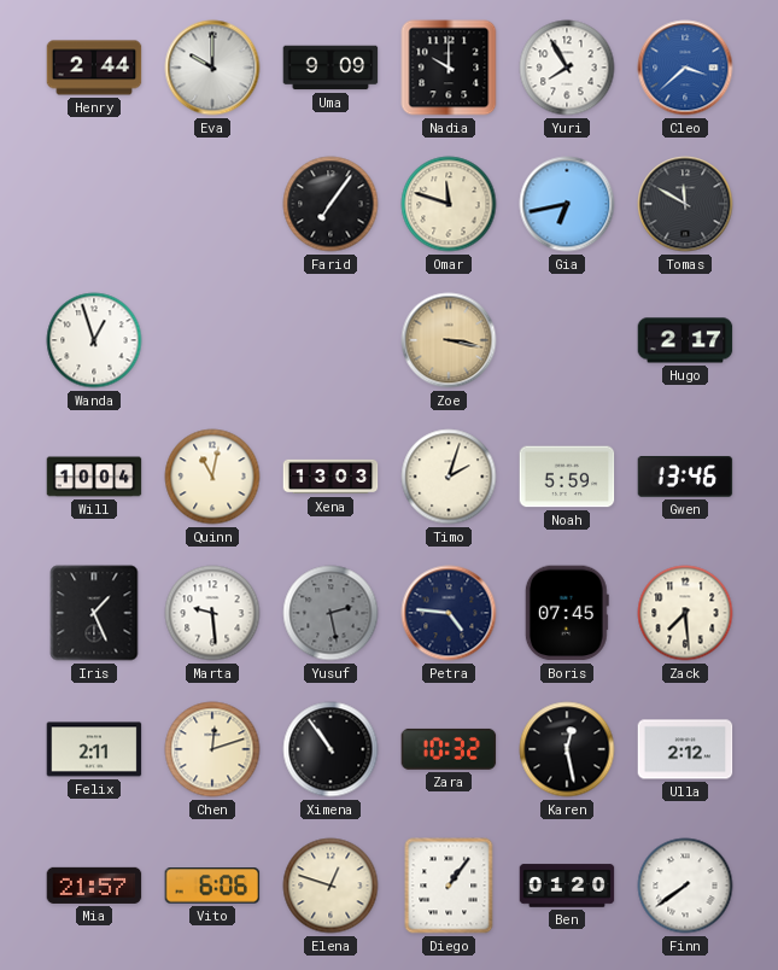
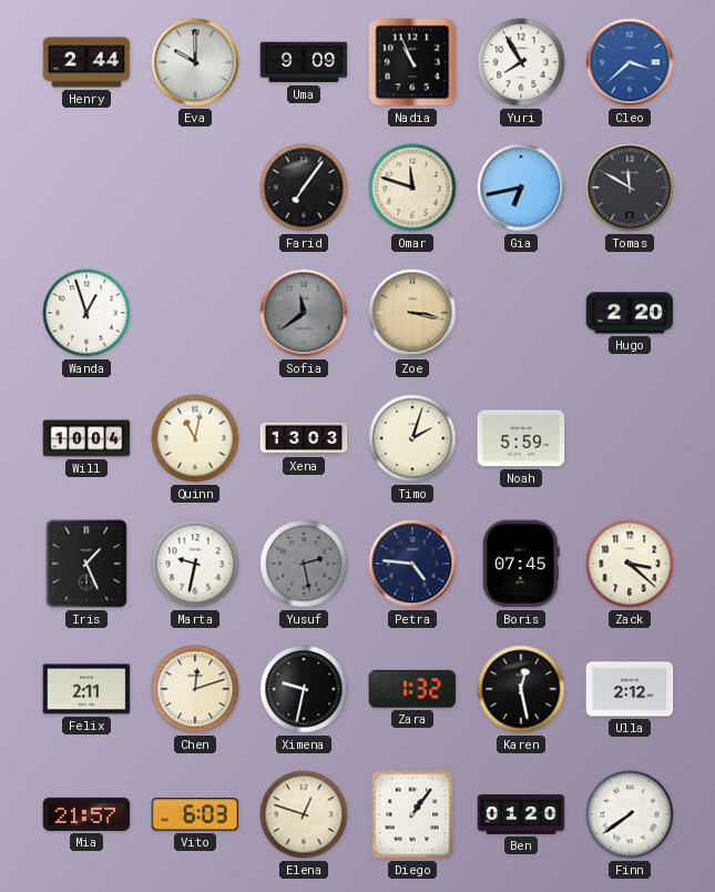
Nadia: 10:00 -> 10:56
Sofia: none -> 11:39
Hugo: 2:17 -> 2:20
Gwen: 13:46 -> none
Marta: 9:29 -> 9:32
Zack: 7:29 -> 3:22
Ximena: 10:54 -> 9:32
Zara: 10:32 -> 1:32
Vito: 6:06 -> 6:03
